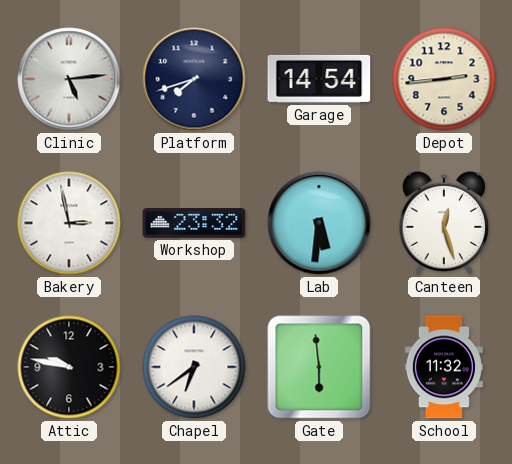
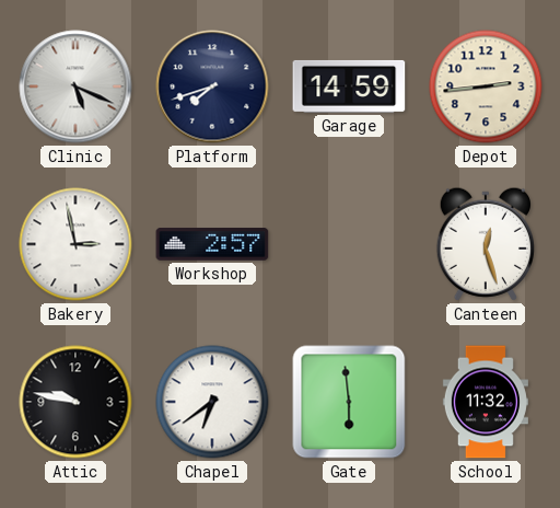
Clinic: 5:14 -> 5:19
Garage: 14:54 -> 14:59
Workshop: 23:32 -> 2:57
Lab: 5:31 -> none
